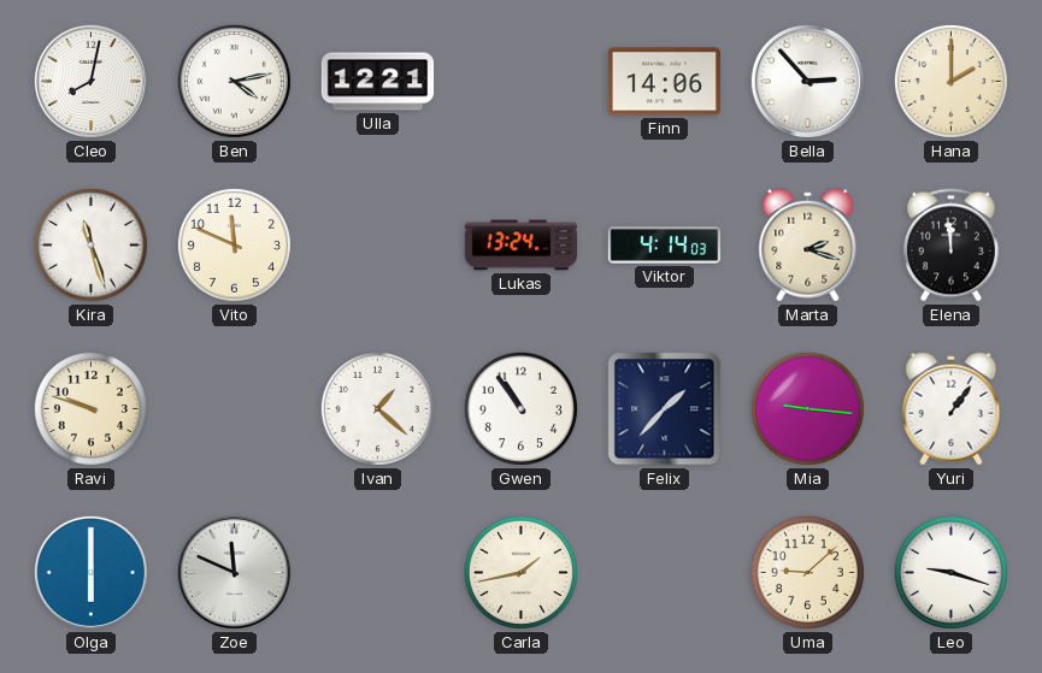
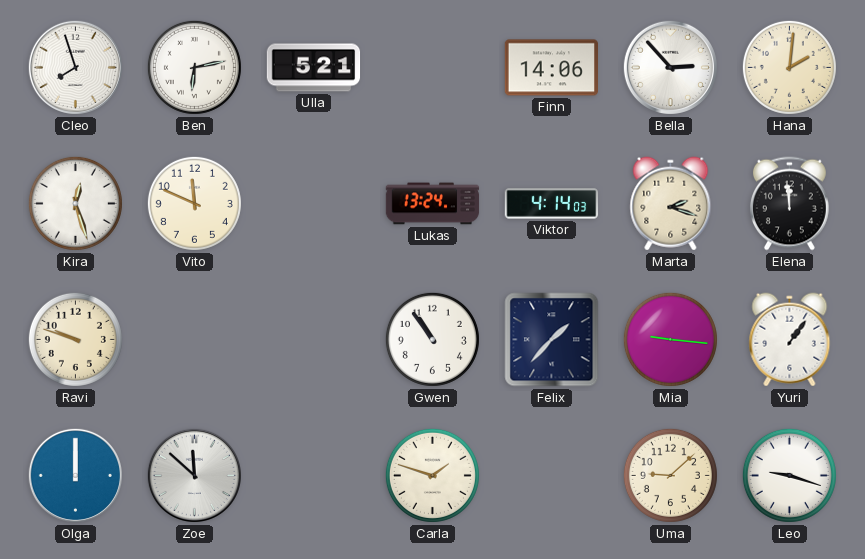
Cleo: 8:02 -> 7:57
Ben: 4:13 -> 6:13
Ulla: 12:21 -> 5:21
Hana: 2:00 -> 2:01
Kira: 11:27 -> 12:27
Ivan: 1:22 -> none
Olga: 6:00 -> 12:00
Zoe: 11:49 -> 11:52
Carla: 1:43 -> 1:48
